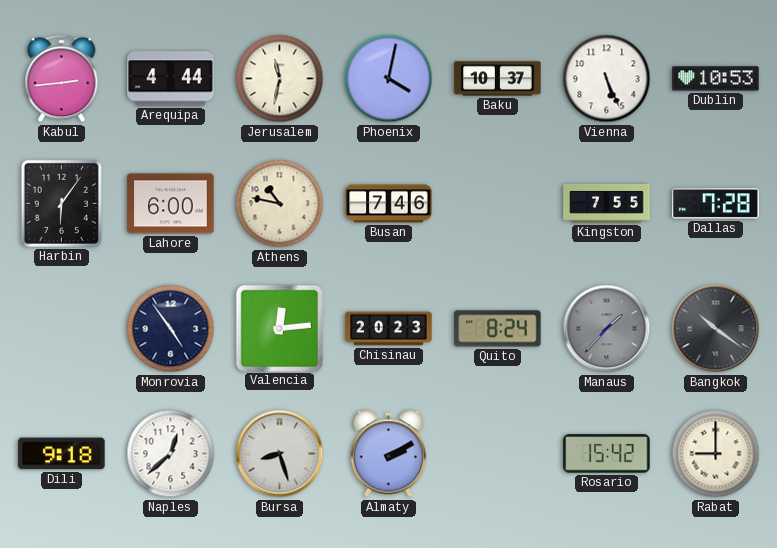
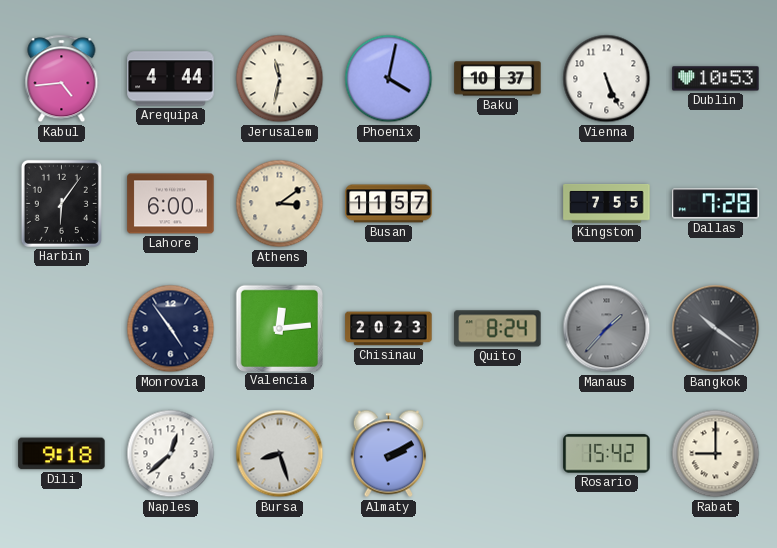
Kabul: 2:44 -> 4:44
Athens: 10:47 -> 3:09
Busan: 7:46 -> 11:57
